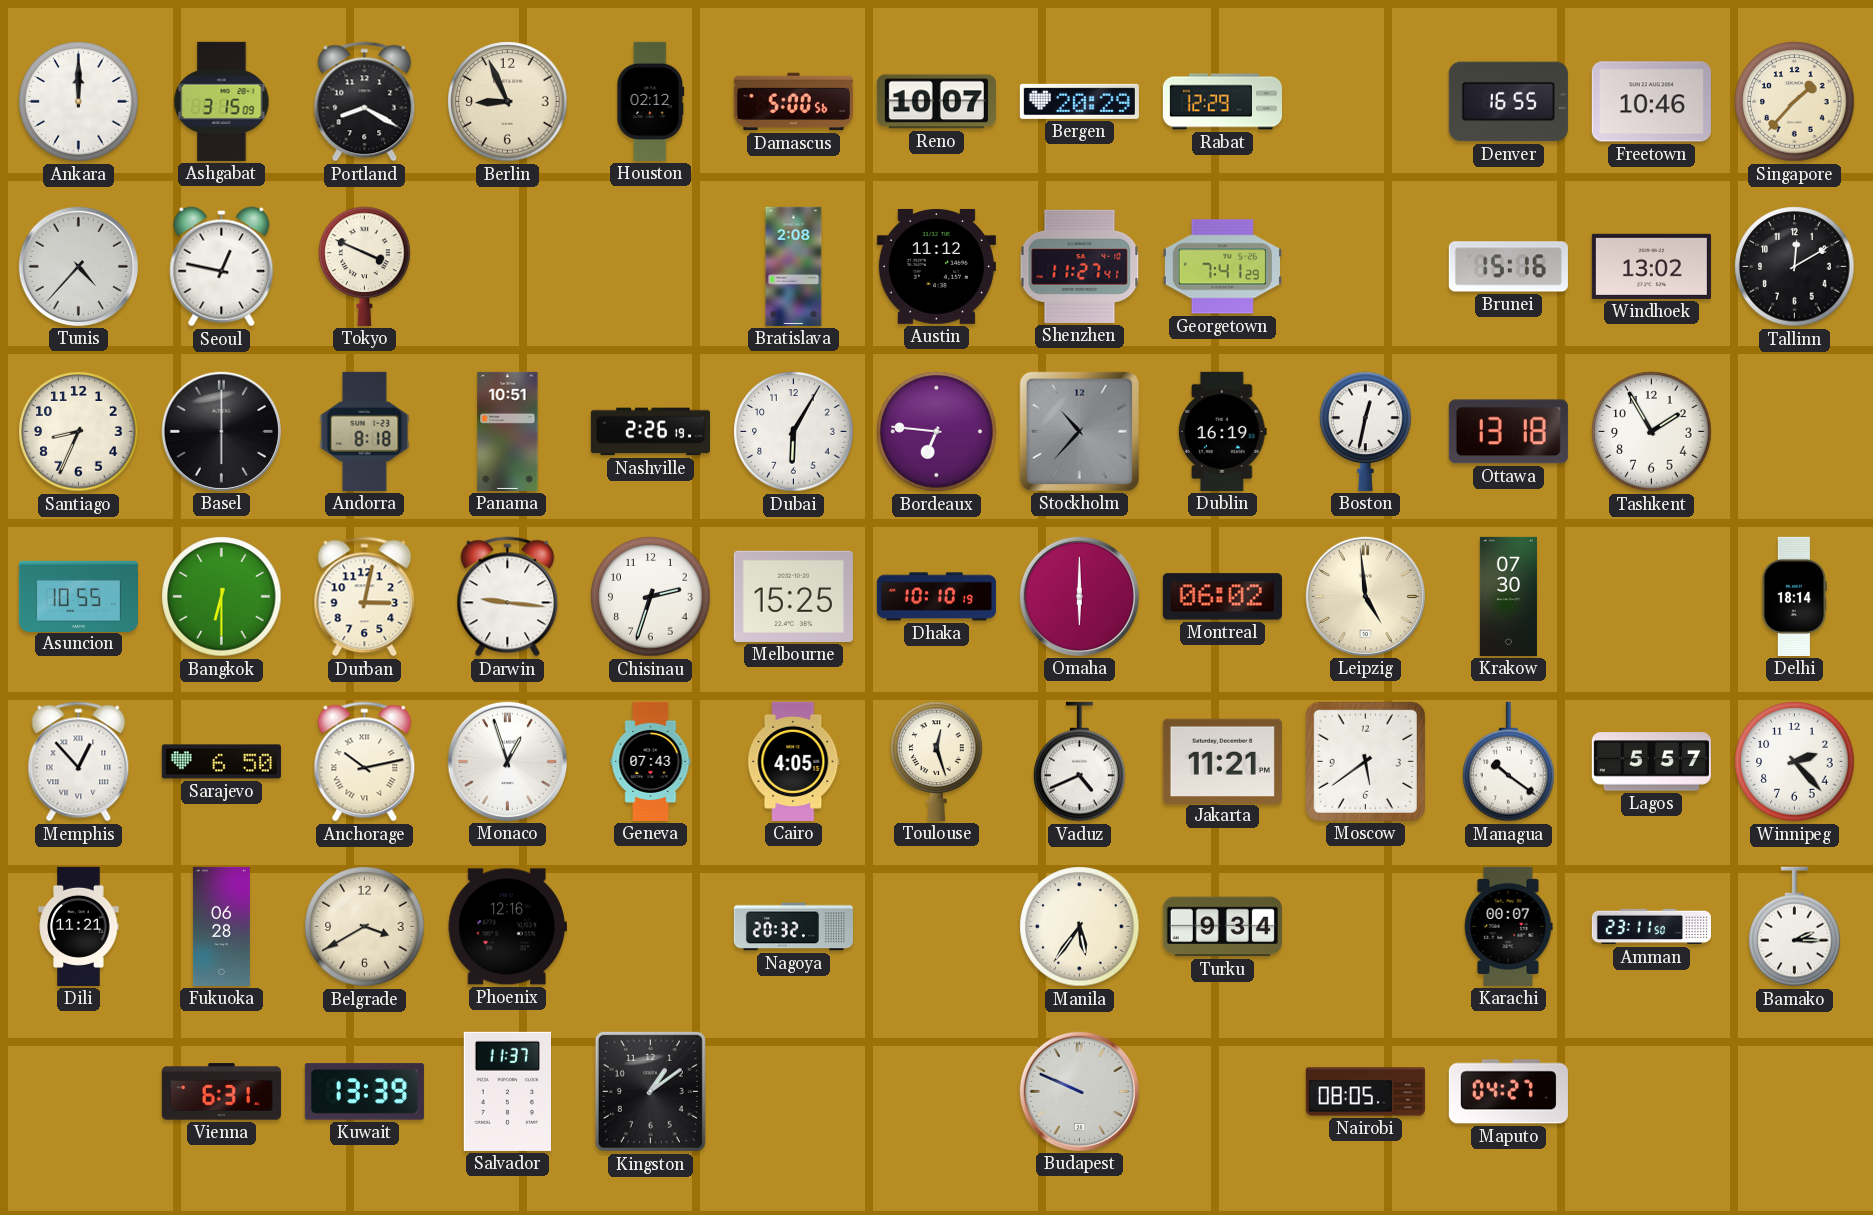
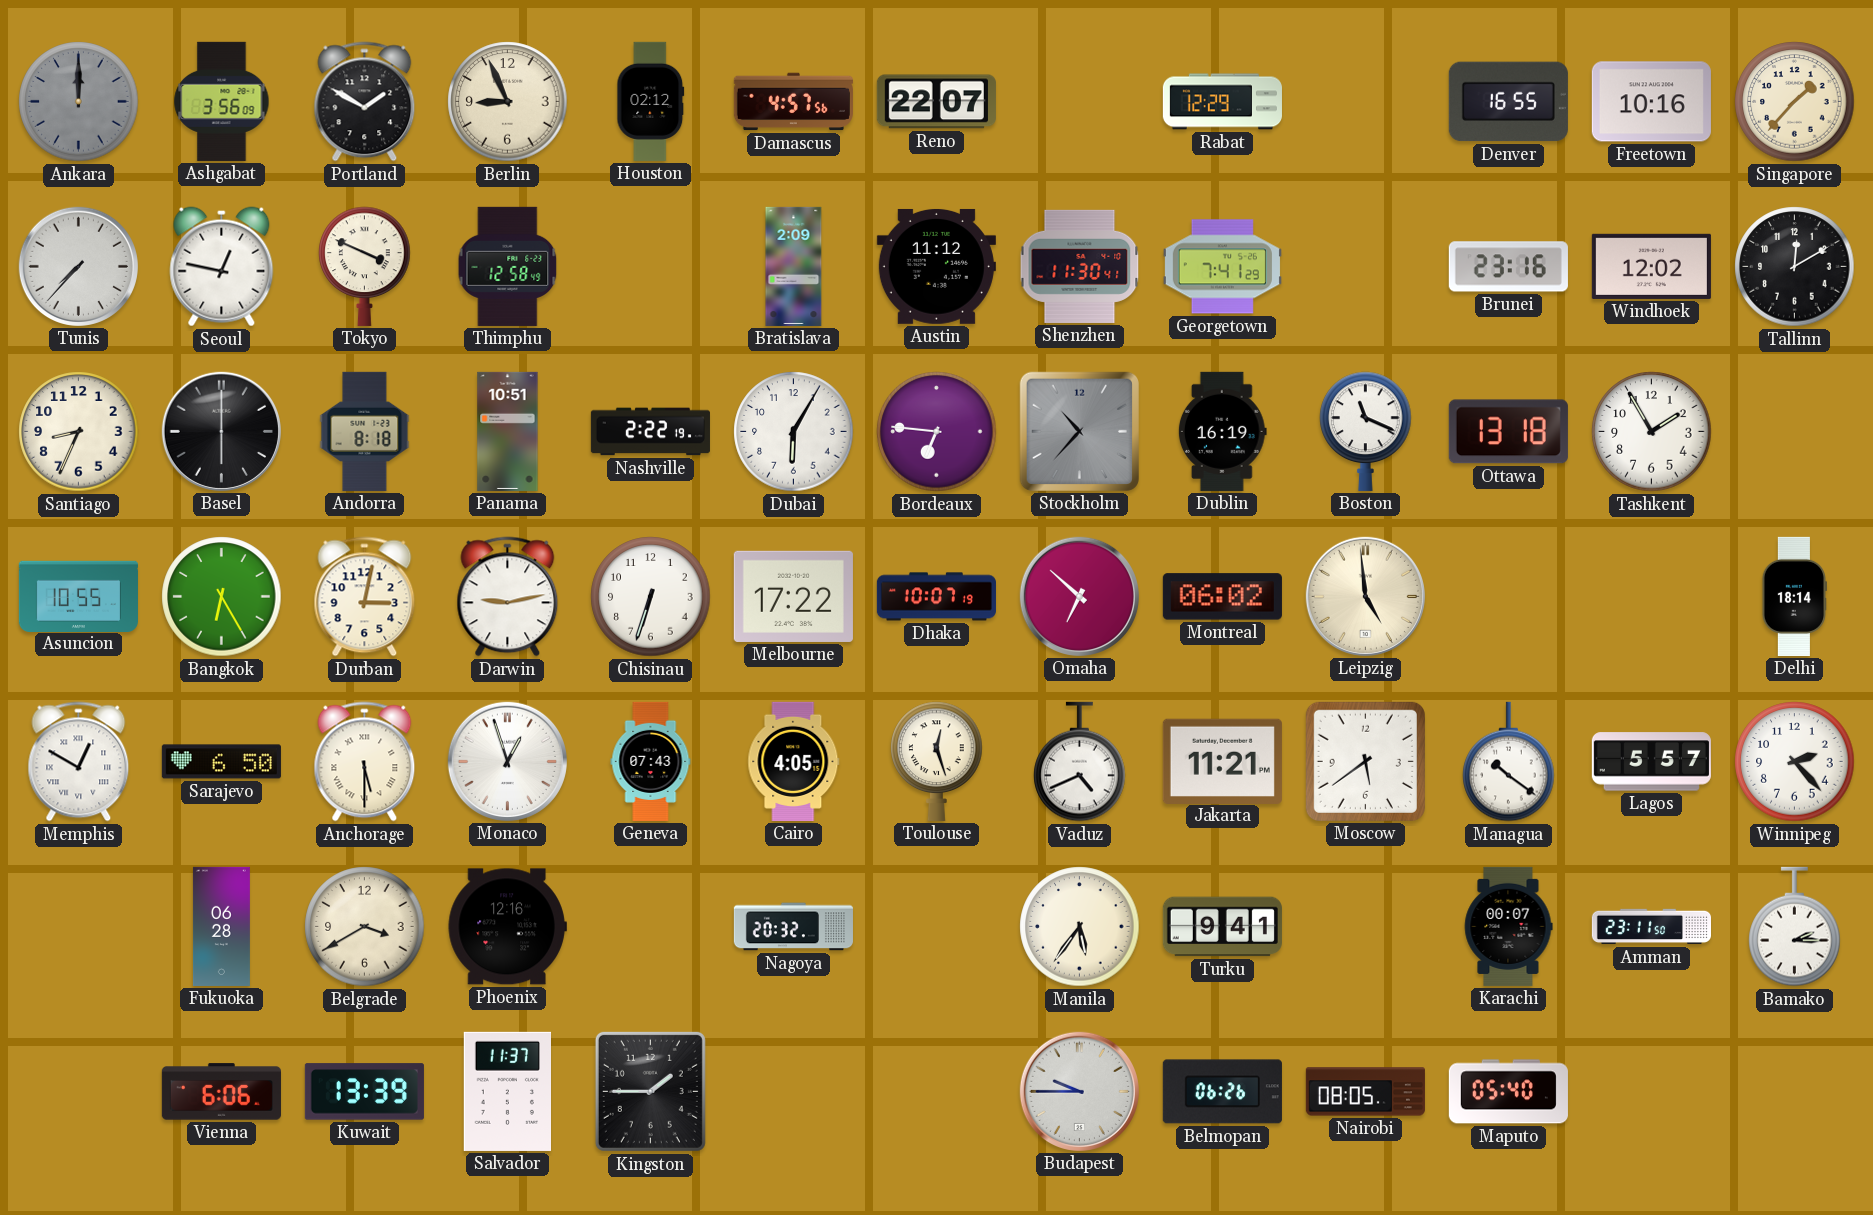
Ankara dial: white -> grey
Ashgabat: 3:15 -> 3:56
Portland: 8:20 -> 1:50
Damascus: 5:00 -> 4:57
Reno: 10:07 -> 22:07
Bergen: 20:29 -> none
Freetown: 10:46 -> 10:16
Tunis: 4:37 -> 7:37
Thimphu: none -> 12:58
Bratislava: 2:08 -> 2:09
Shenzhen: 11:27 -> 11:30
Brunei: 15:16 -> 23:16
Windhoek: 13:02 -> 12:02
Nashville: 2:26 -> 2:22
Boston: 12:32 -> 11:19
Bangkok: 6:30 -> 6:25
Darwin: 9:16 -> 9:13
Chisinau: 2:33 -> 6:33
Melbourne: 15:25 -> 17:22
Dhaka: 10:10 -> 10:07
Omaha: 6:00 -> 6:52
Krakow: 07:30 -> none
Memphis: 12:53 -> 12:50
Anchorage: 10:13 -> 5:30
Dili: 11:21 -> none
Turku: 9:34 -> 9:41
Vienna: 6:31 -> 6:06
Kingston: 1:09 -> 1:45
Budapest: 9:49 -> 9:45
Belmopan: none -> 06:26
Maputo: 04:27 -> 05:40
